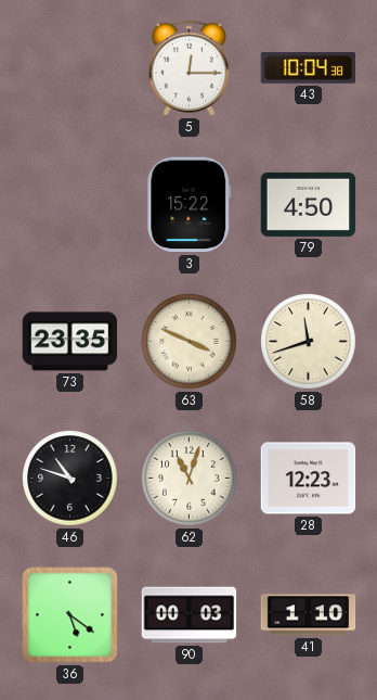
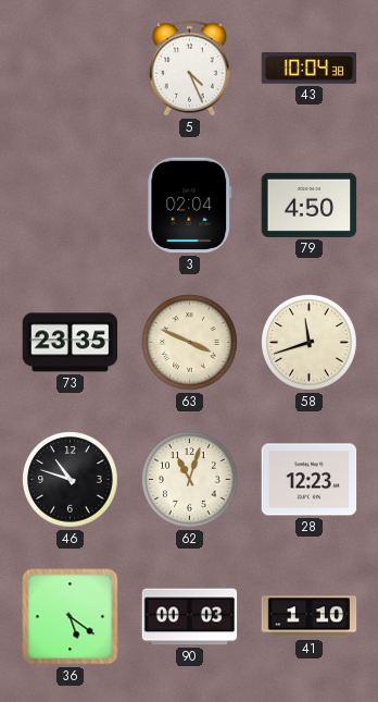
5: 12:15 -> 4:26
3: 15:22 -> 02:04
